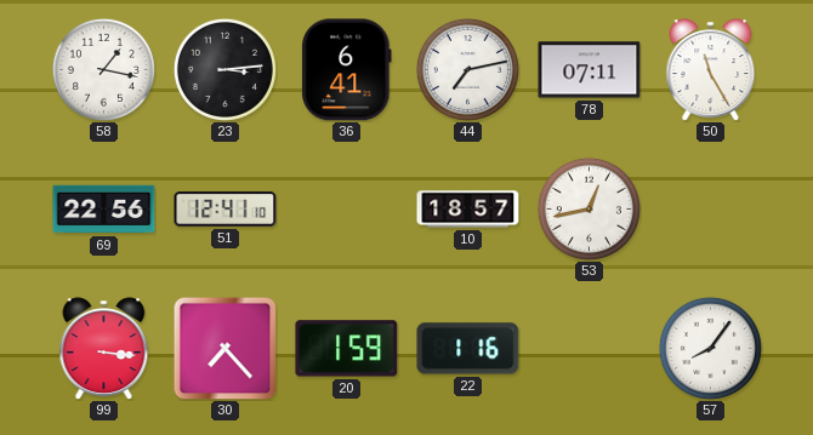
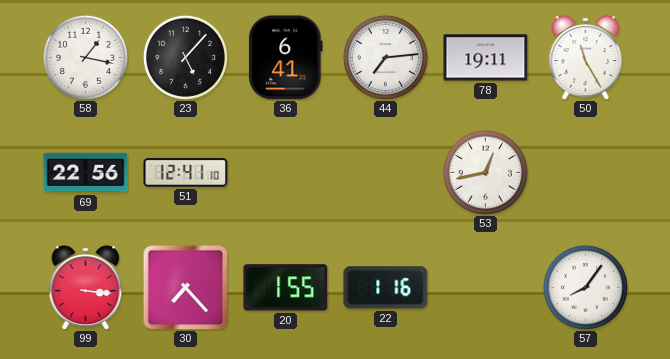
23: 3:14 -> 5:07
44: 7:13 -> 7:14
78: 07:11 -> 19:11
10: 18:57 -> none
20: 1:59 -> 1:55
